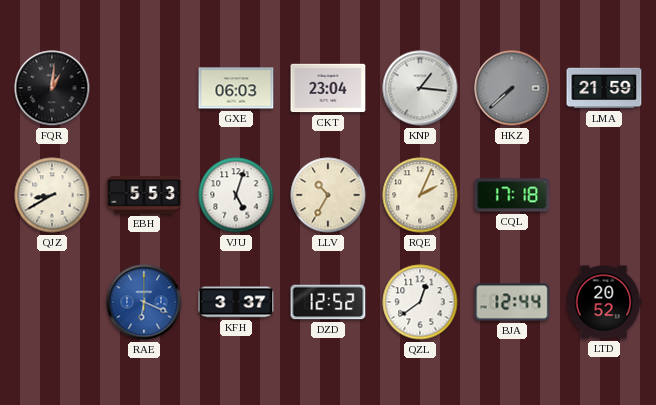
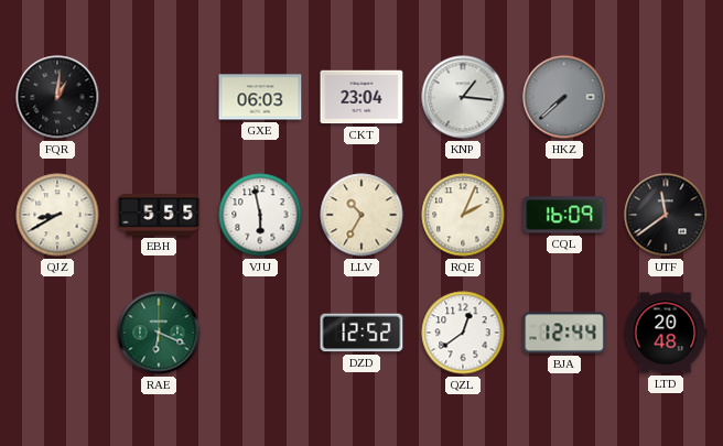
LMA: 21:59 -> none
EBH: 5:53 -> 5:55
VJU: 5:03 -> 5:58
CQL: 17:18 -> 16:09
UTF: none -> 11:39
RAE dial: blue -> green
KFH: 3:37 -> none
LTD: 20:52 -> 20:48
